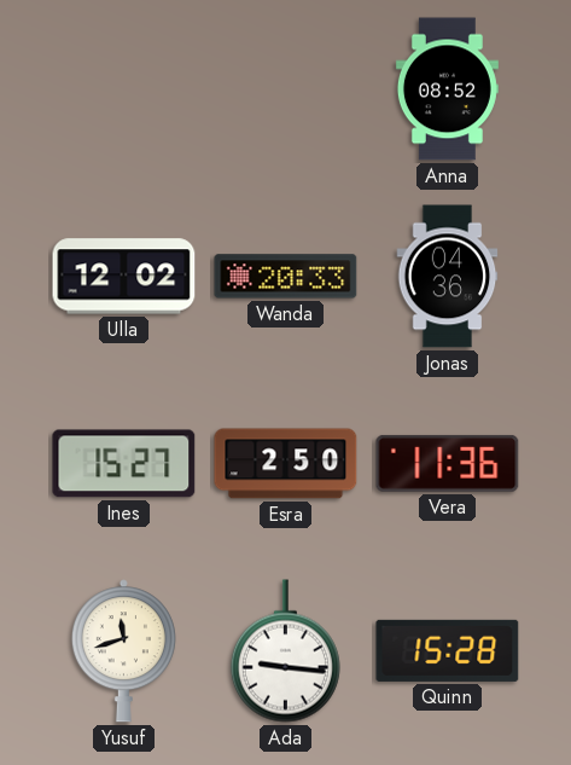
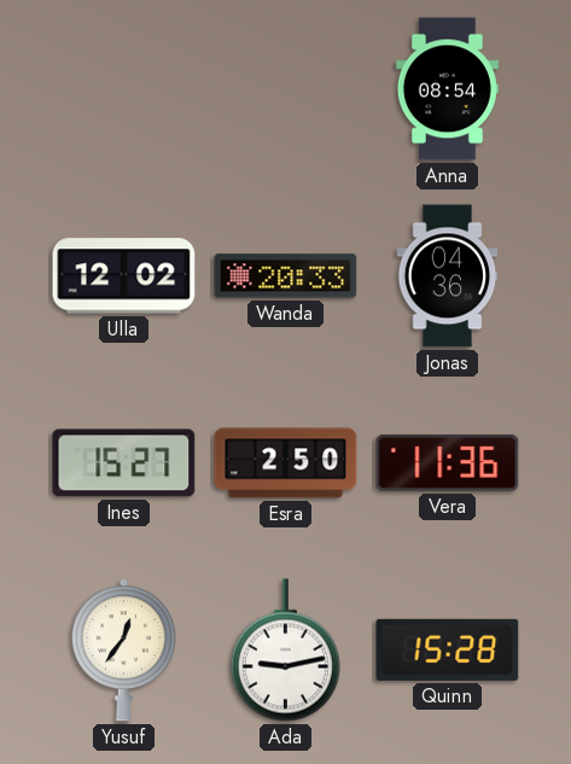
Anna: 08:52 -> 08:54
Yusuf: 11:42 -> 12:36
Ada: 9:16 -> 9:13
